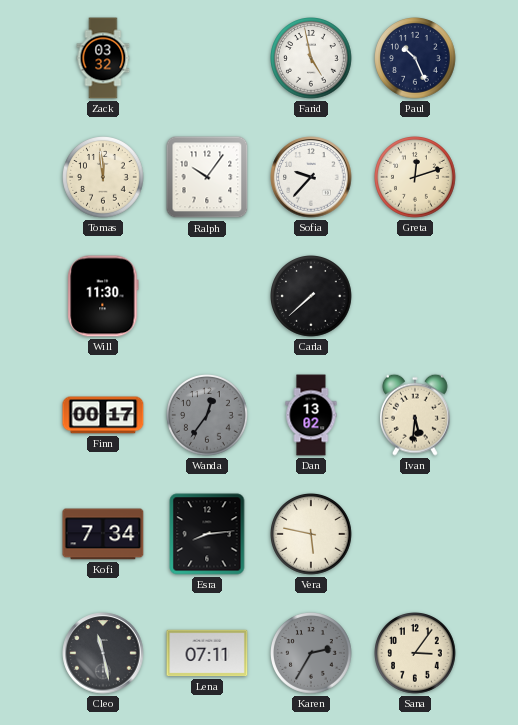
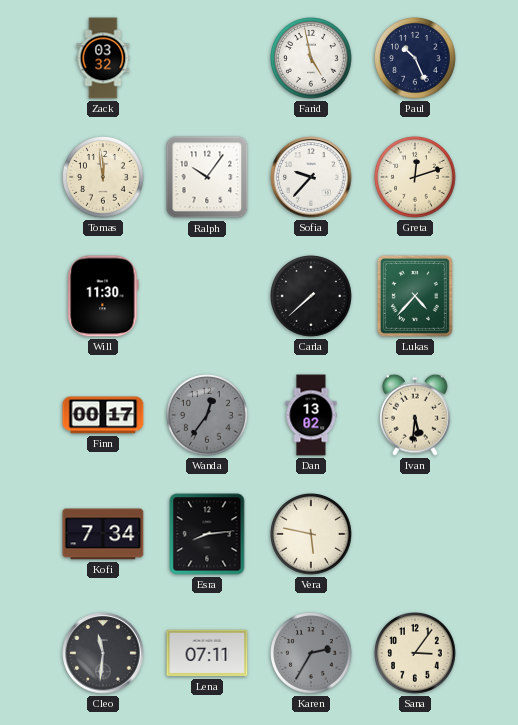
Lukas: none -> 4:37
Cleo: 11:28 -> 11:31
